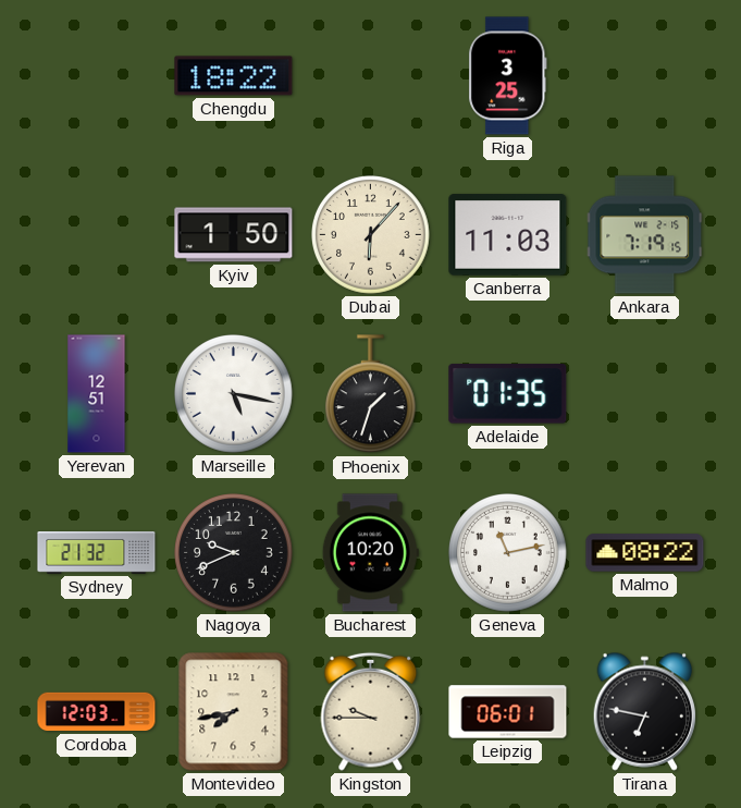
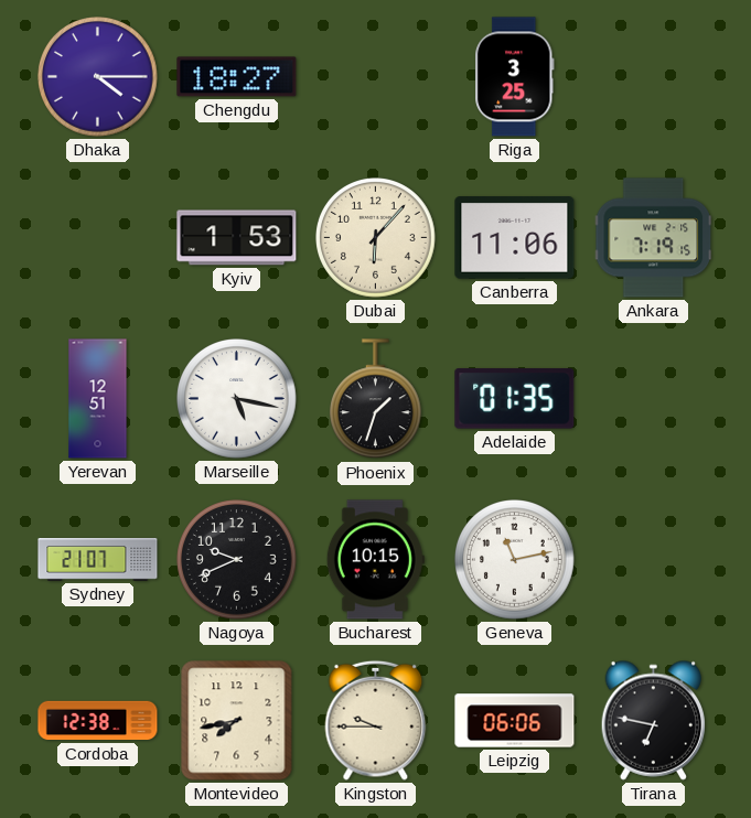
Dhaka: none -> 4:15
Chengdu: 18:22 -> 18:27
Kyiv: 1:50 -> 1:53
Canberra: 11:03 -> 11:06
Sydney: 21:32 -> 21:07
Bucharest: 10:20 -> 10:15
Malmo: 08:22 -> none
Cordoba: 12:03 -> 12:38
Leipzig: 06:01 -> 06:06
